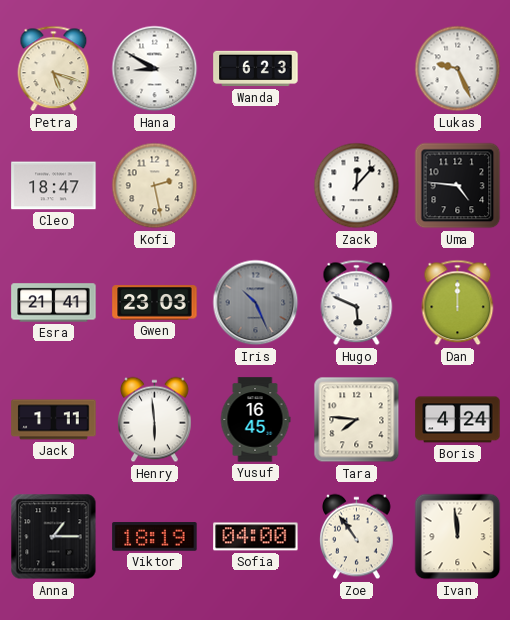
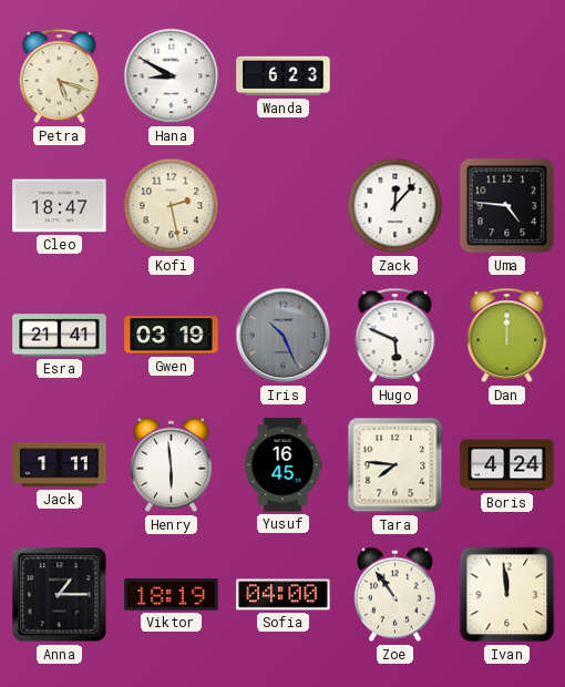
Lukas: 9:26 -> none
Gwen: 23:03 -> 03:19
